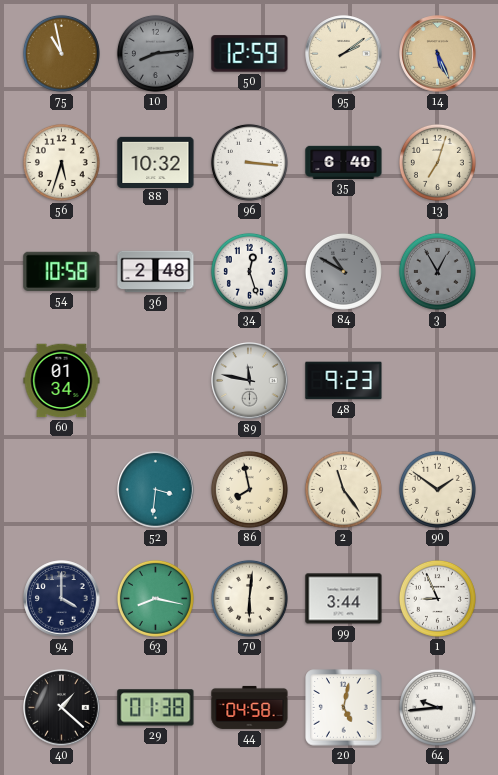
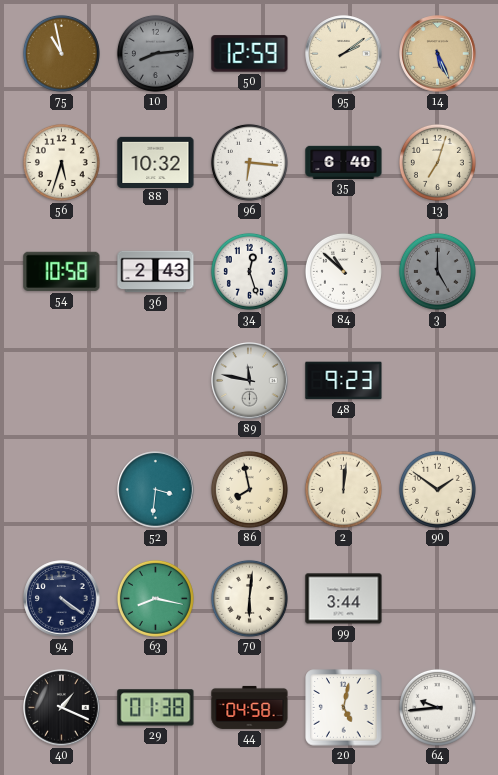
96: 3:16 -> 6:16
36: 2:48 -> 2:43
84: 10:50 -> 10:52
84 dial: grey -> white
3: 12:55 -> 5:00
60: 01:34 -> none
2: 11:24 -> 12:01
94: 4:00 -> 4:21
1: 8:56 -> none
40: 1:22 -> 1:19
